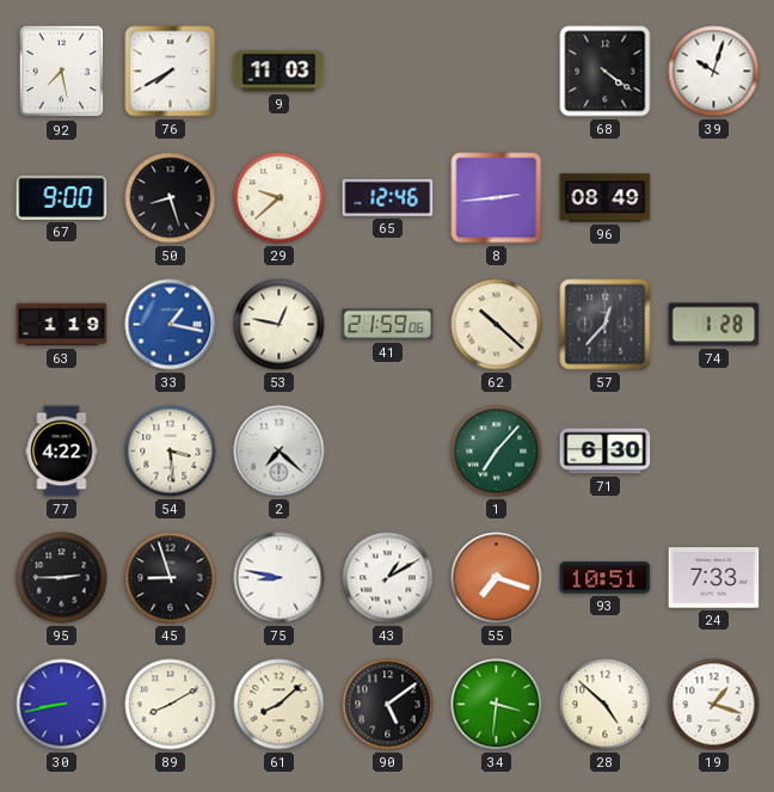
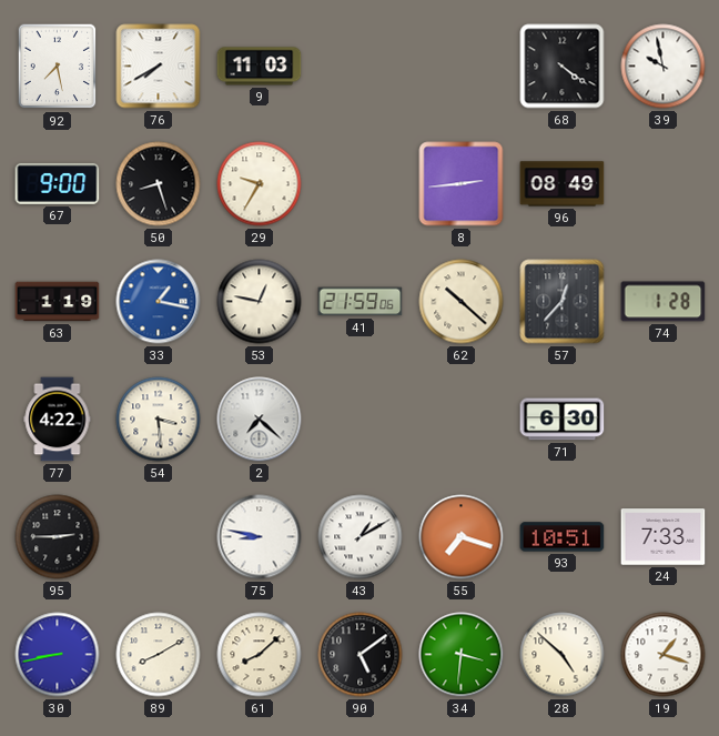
39: 10:03 -> 9:58
29: 9:38 -> 9:35
65: 12:46 -> none
1: 7:07 -> none
45: 8:57 -> none
